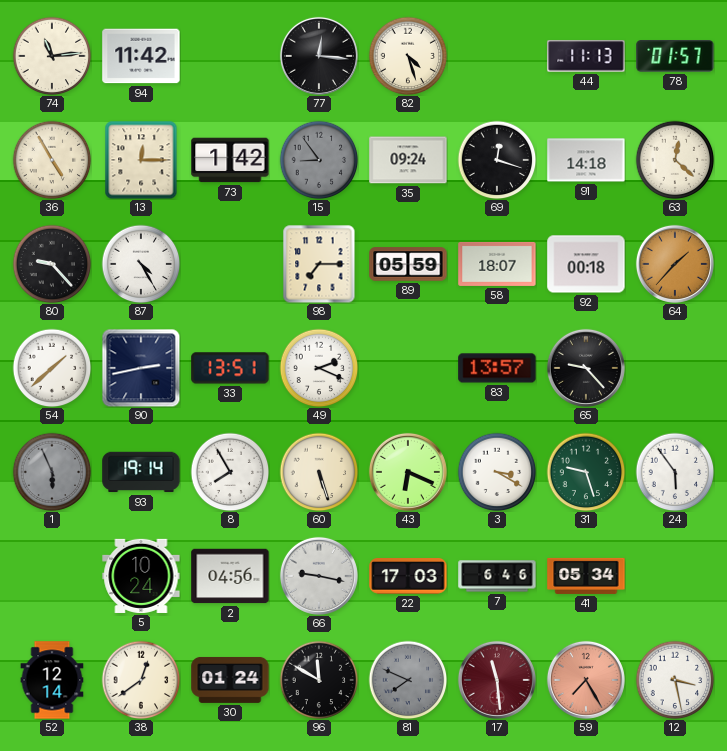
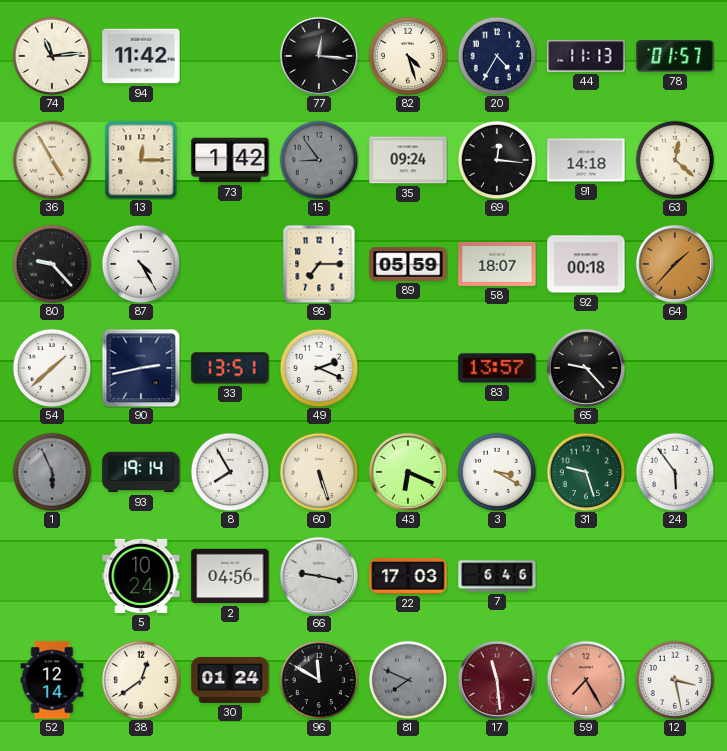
20: none -> 4:35
69: 12:18 -> 12:16
41: 05:34 -> none
